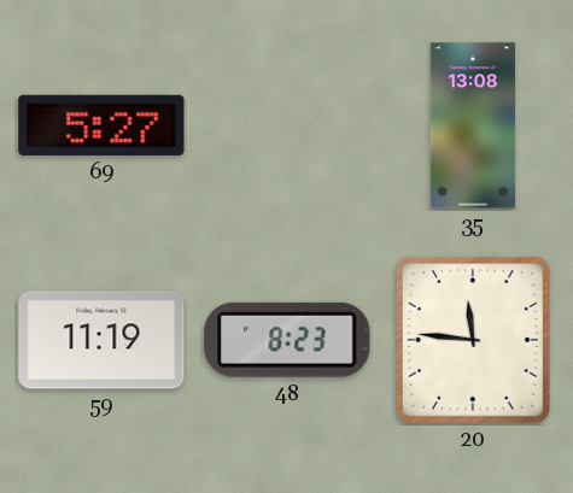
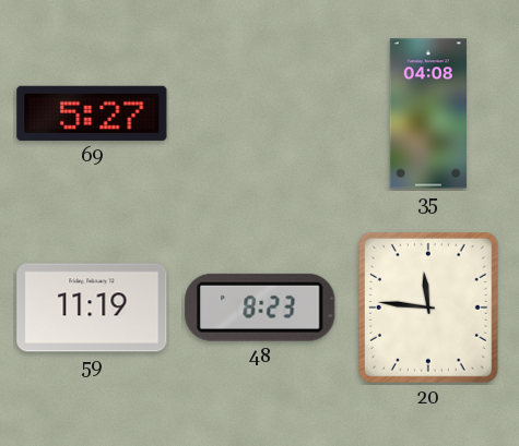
35: 13:08 -> 04:08
